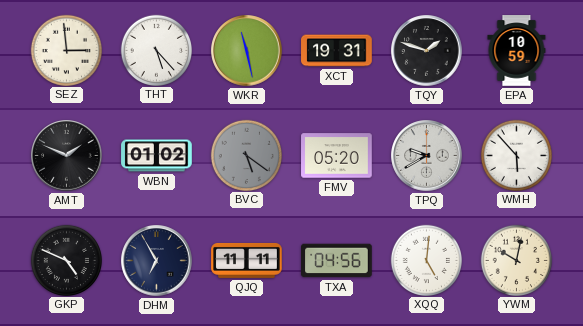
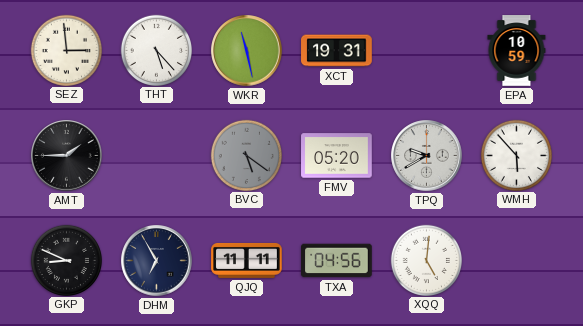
TQY: 1:48 -> none
AMT: 1:49 -> 1:45
WBN: 01:02 -> none
GKP: 4:49 -> 8:49
YWM: 10:02 -> none
